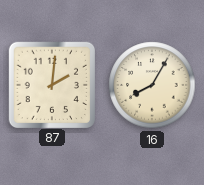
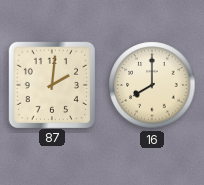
16: 8:05 -> 8:00
